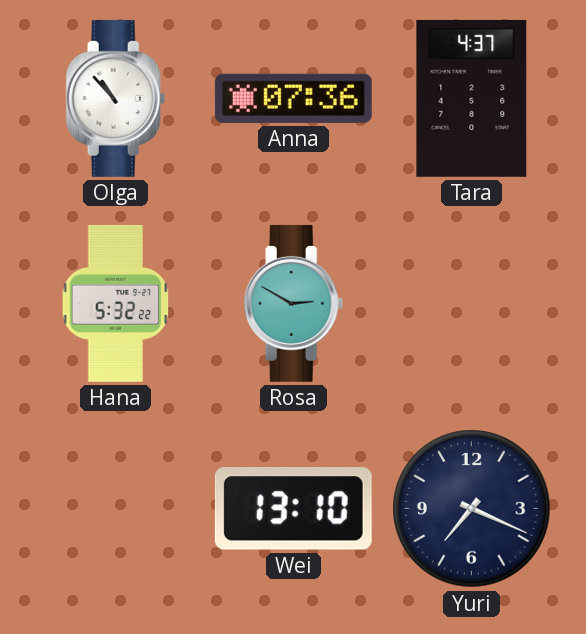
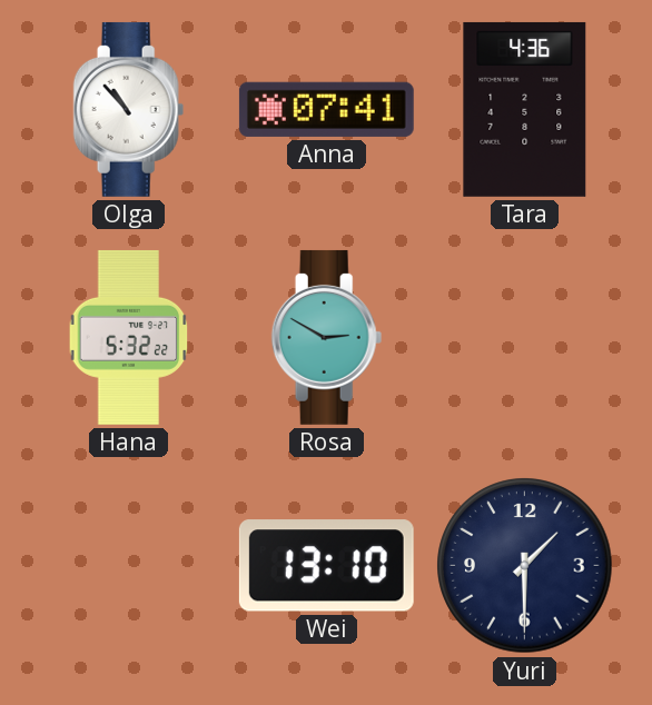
Anna: 07:36 -> 07:41
Tara: 4:37 -> 4:36
Yuri: 7:19 -> 1:30
